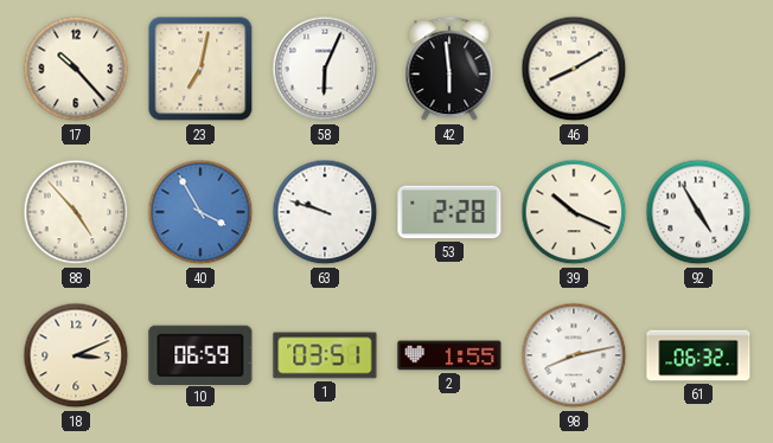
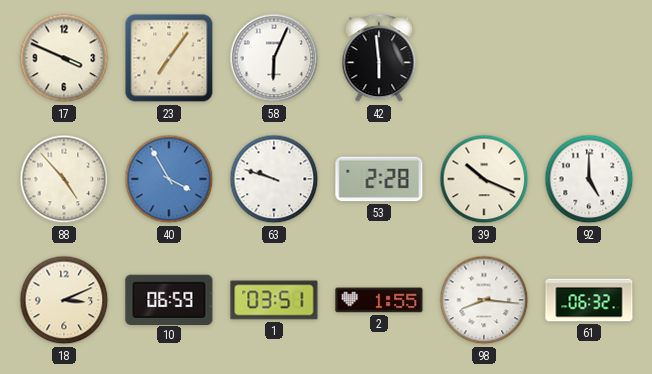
17: 10:23 -> 3:49
23: 7:02 -> 7:06
46: 8:10 -> none
92: 4:55 -> 5:00
98: 8:13 -> 8:16
